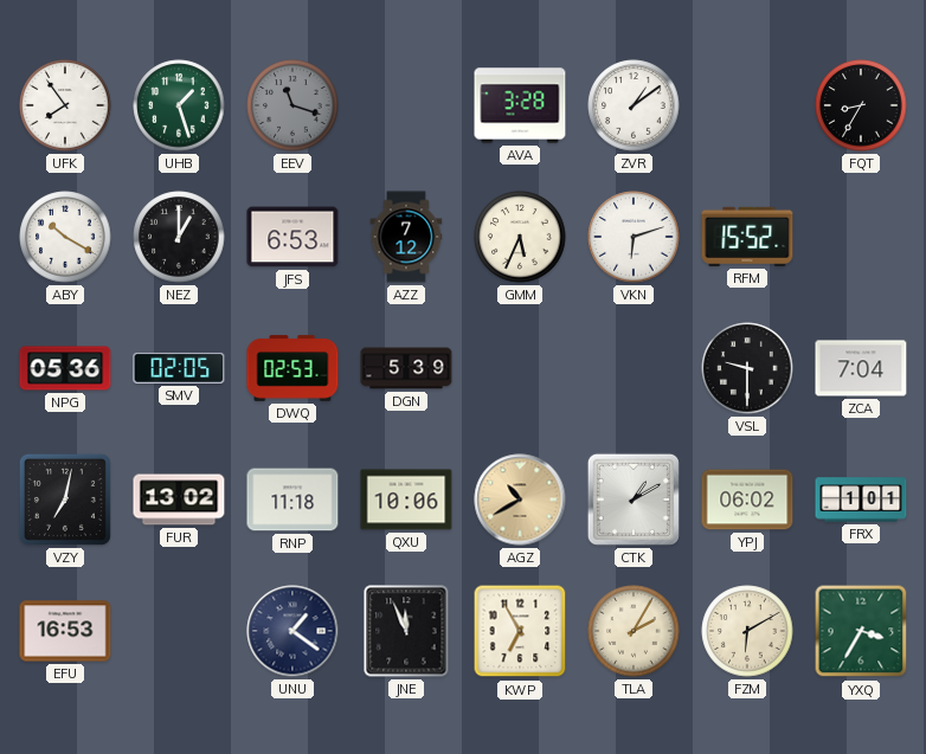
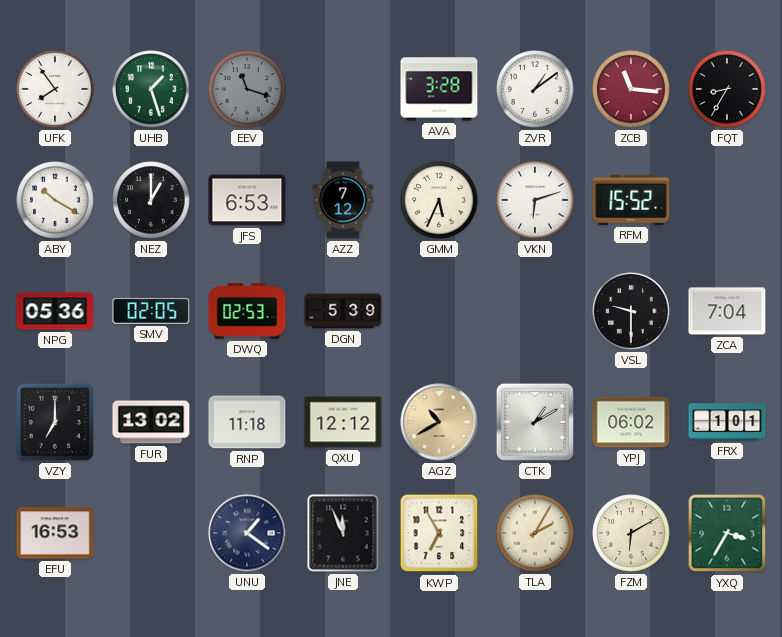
ZCB: none -> 11:16
VZY: 7:02 -> 7:00
QXU: 10:06 -> 12:12
